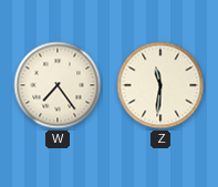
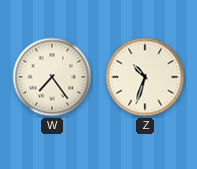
Z: 11:31 -> 10:33
